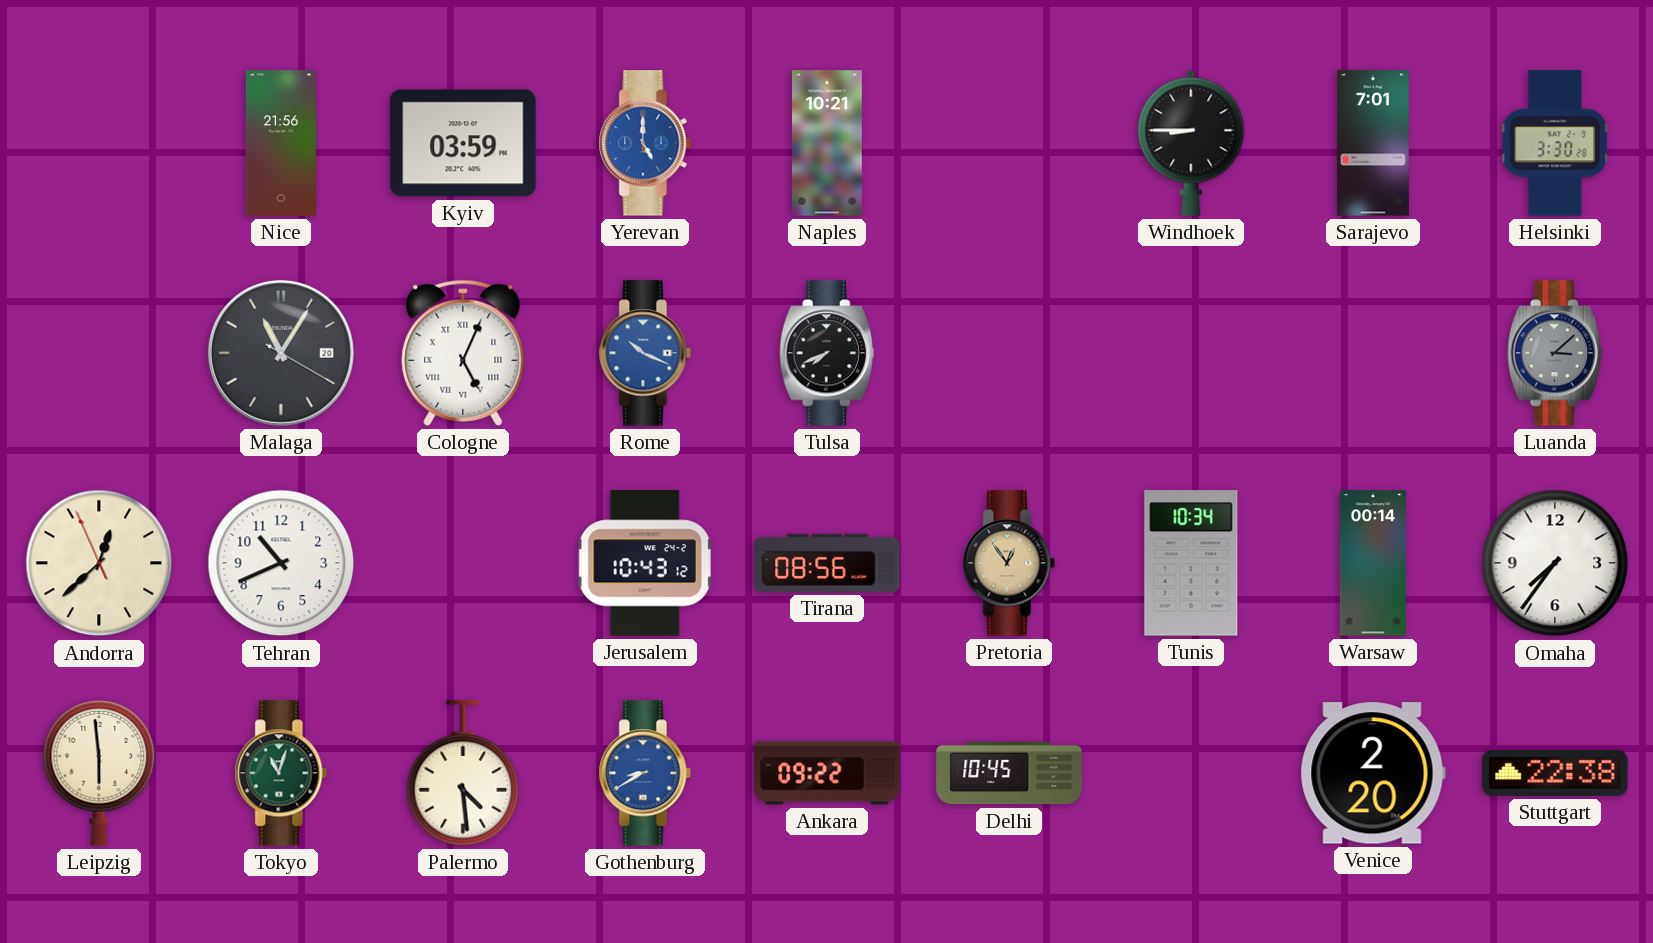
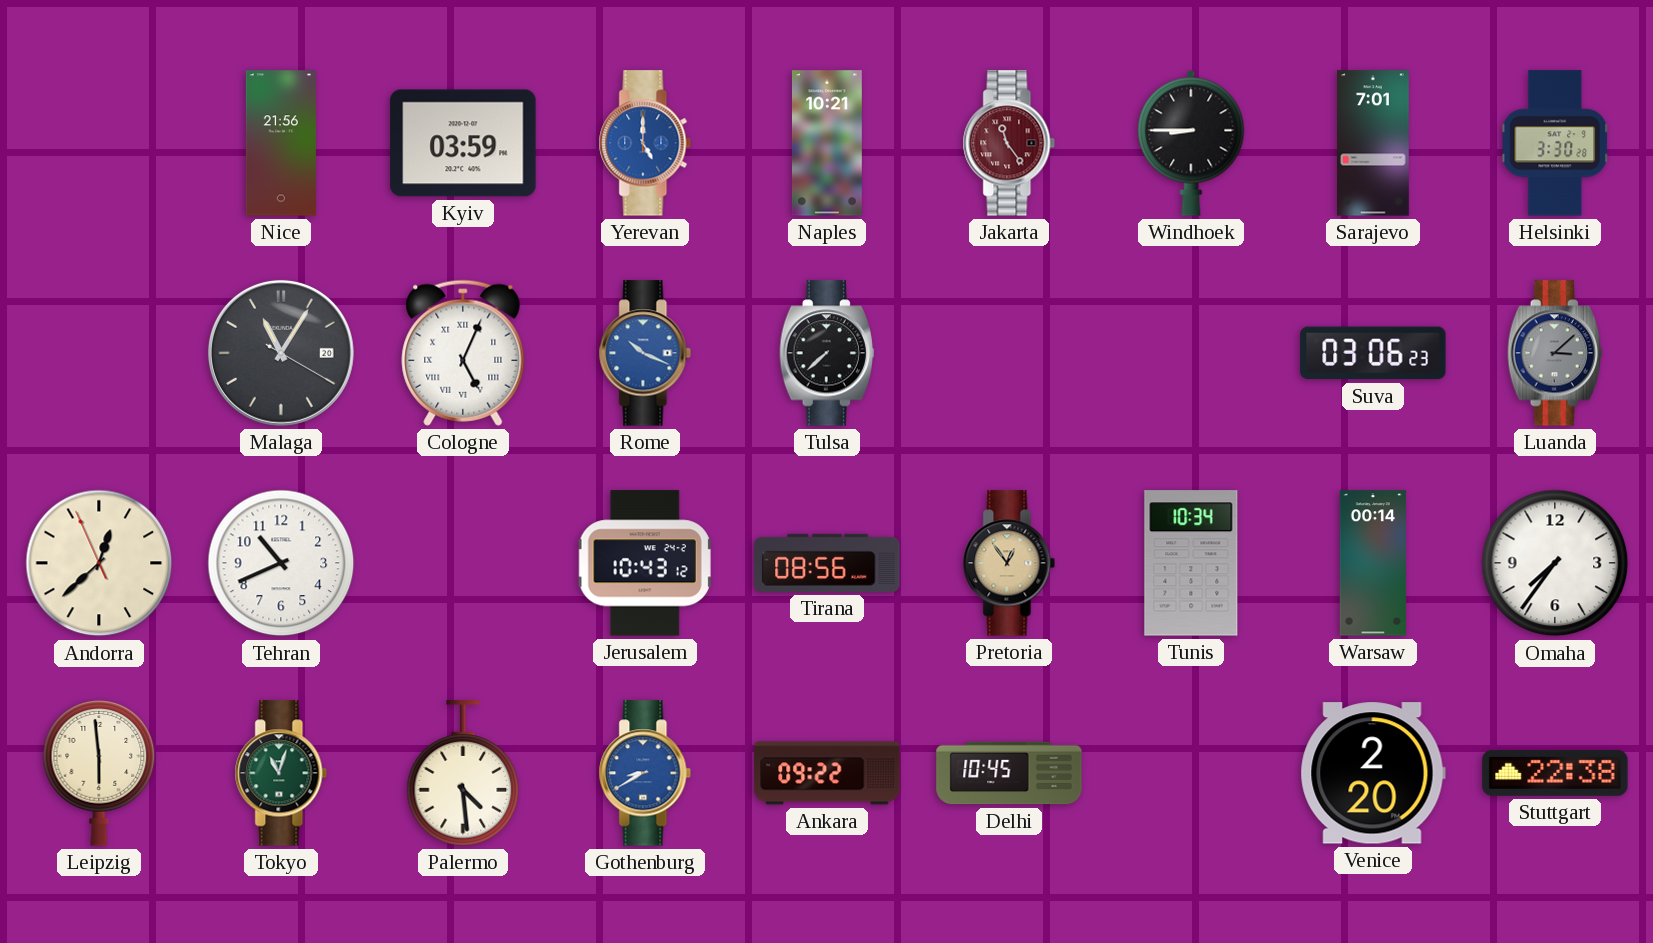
Jakarta: none -> 11:24
Tulsa: 7:41 -> 7:38
Suva: none -> 03:06
